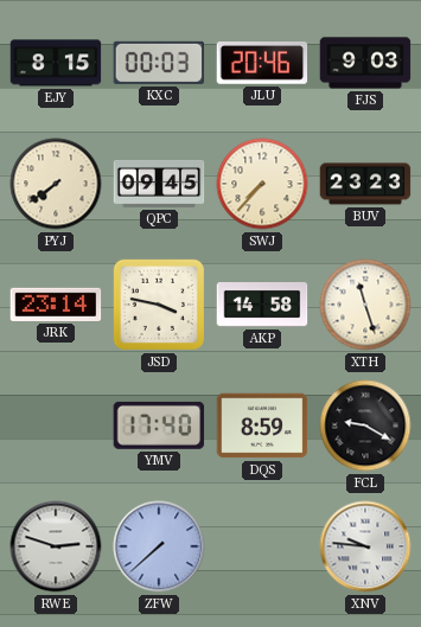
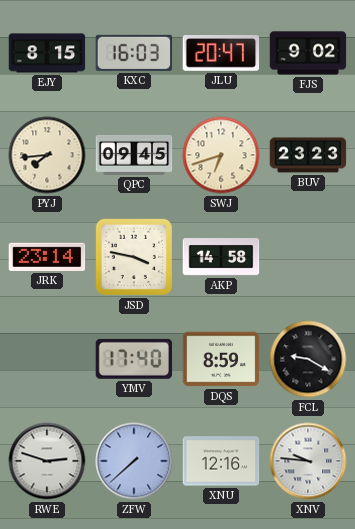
KXC: 00:03 -> 16:03
JLU: 20:46 -> 20:47
FJS: 9:03 -> 9:02
PYJ: 7:39 -> 7:44
SWJ: 7:37 -> 6:42
XTH: 11:27 -> none
XNU: none -> 12:16
